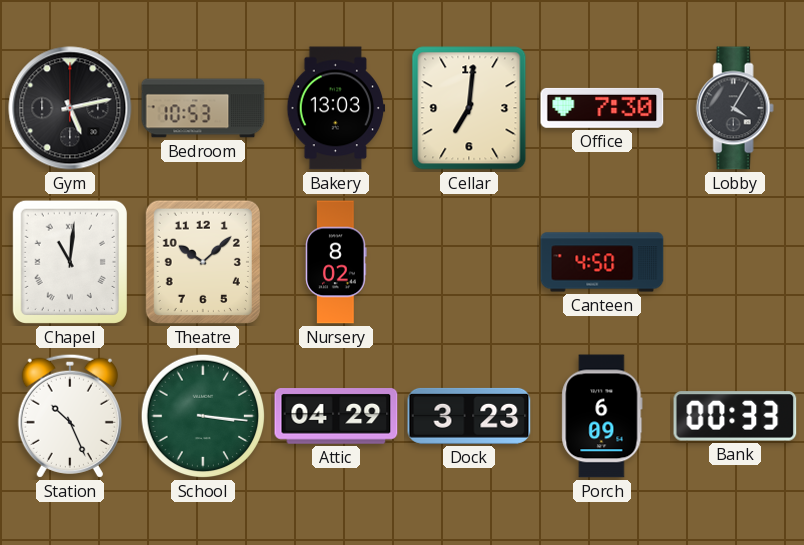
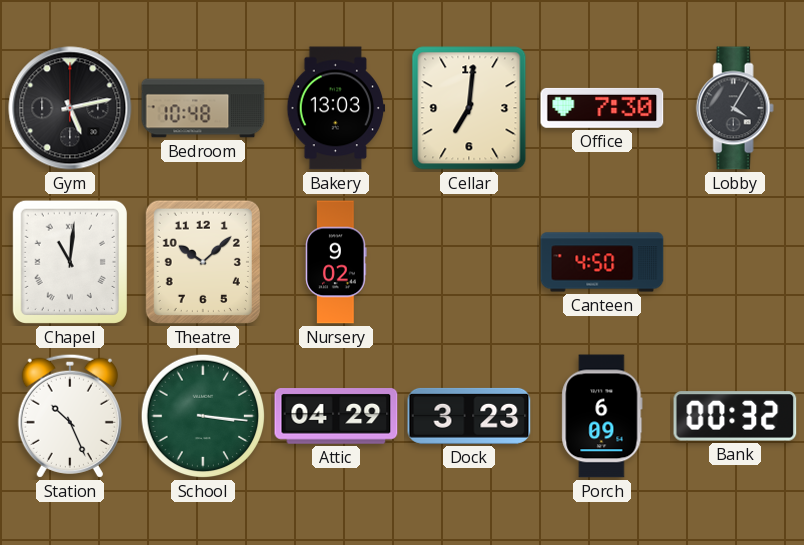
Bedroom: 10:53 -> 10:48
Nursery: 8:02 -> 9:02
Bank: 00:33 -> 00:32
